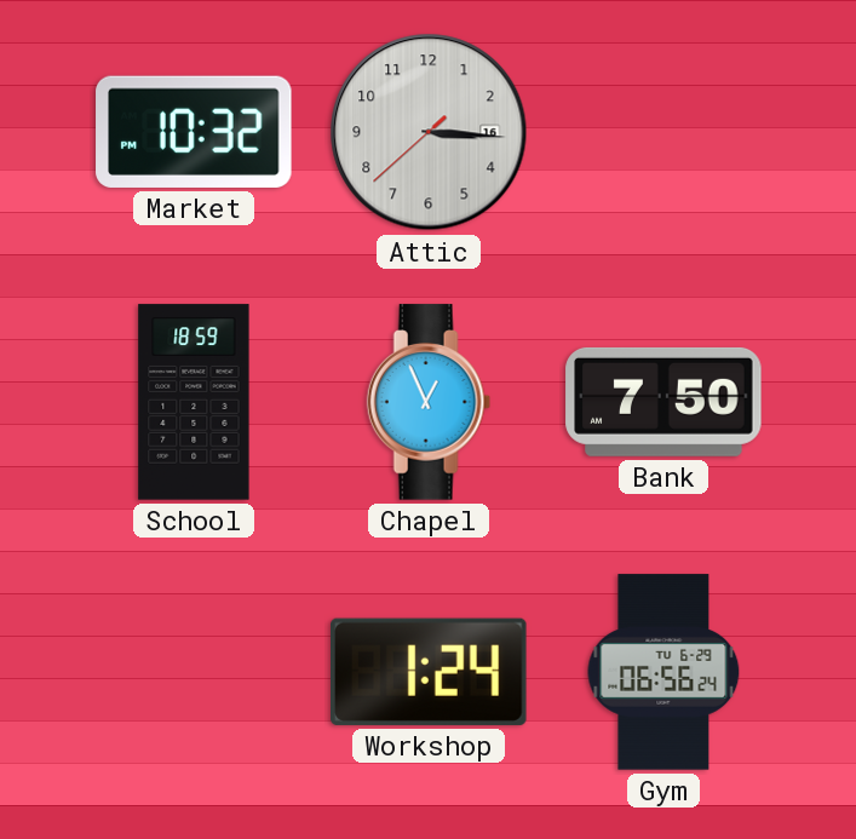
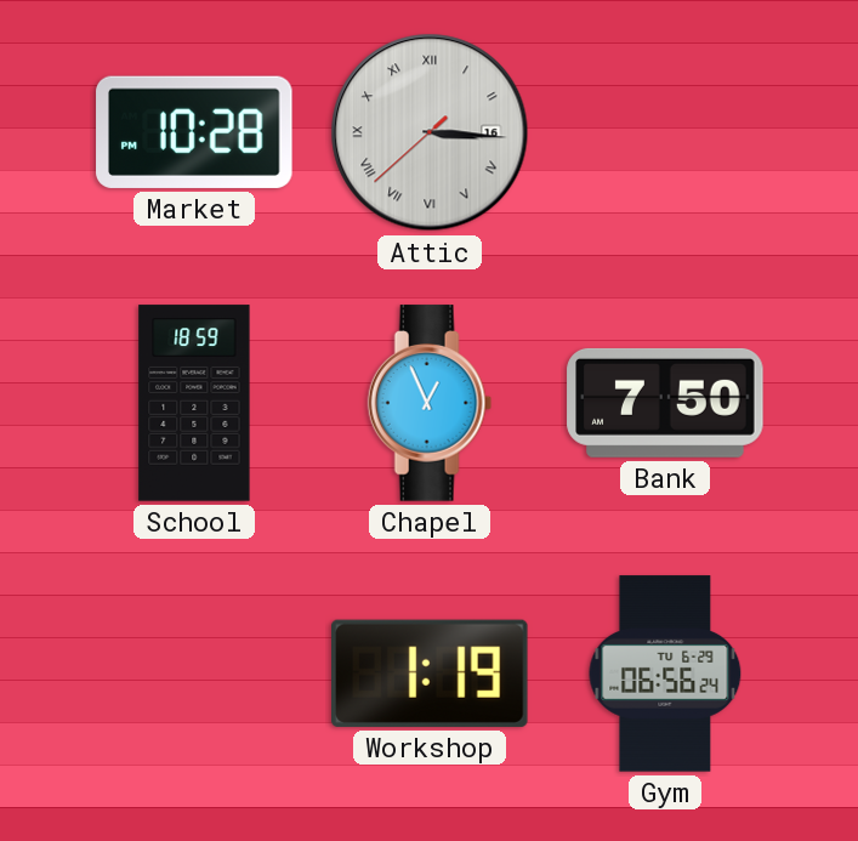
Market: 10:32 -> 10:28
Attic numerals: Arabic -> Roman
Workshop: 1:24 -> 1:19
